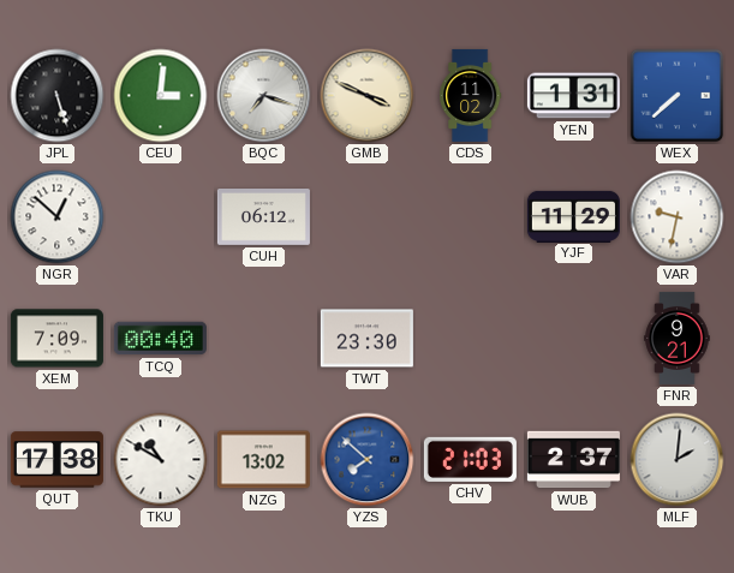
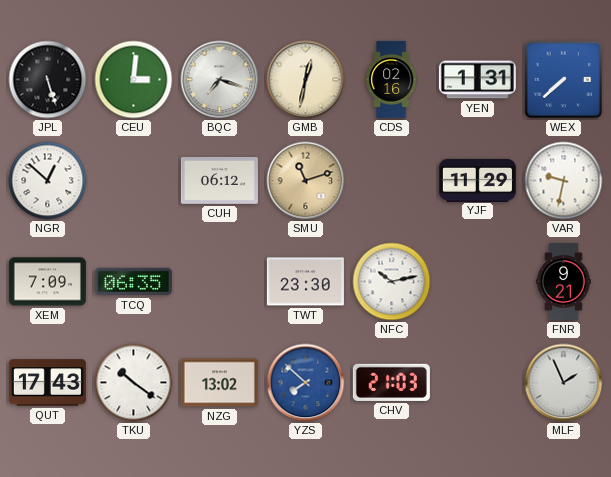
GMB: 3:49 -> 12:32
CDS: 11:02 -> 02:16
SMU: none -> 11:12
TCQ: 00:40 -> 06:35
NFC: none -> 10:13
QUT: 17:38 -> 17:43
TKU: 10:50 -> 10:21
WUB: 2:37 -> none
MLF: 2:01 -> 1:56
